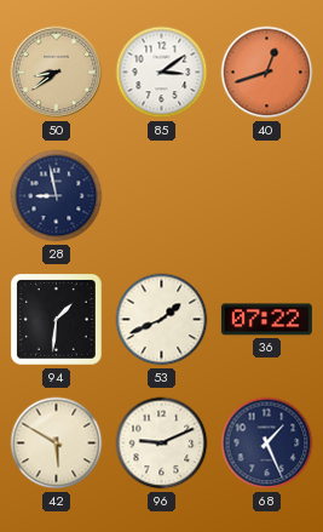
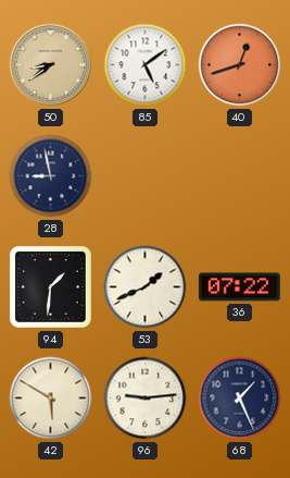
85: 3:09 -> 5:09
96: 9:11 -> 9:14
